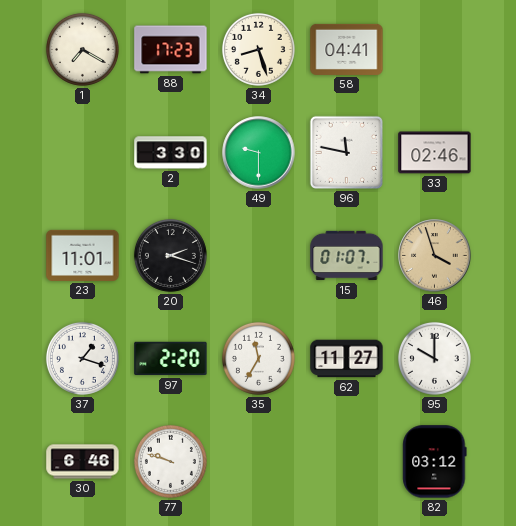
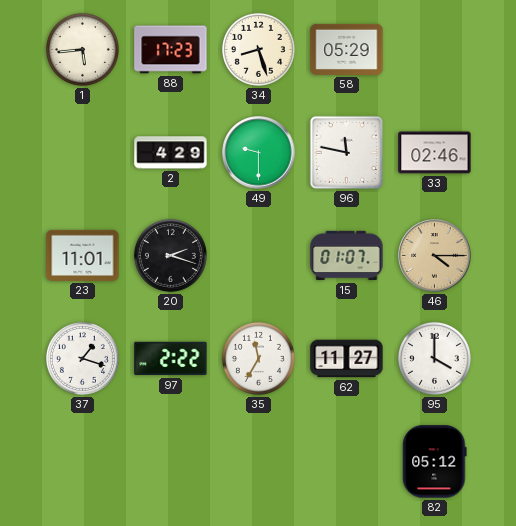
1: 7:20 -> 5:44
58: 04:41 -> 05:29
2: 3:30 -> 4:29
46: 3:57 -> 4:15
97: 2:20 -> 2:22
95: 10:00 -> 4:00
30: 6:46 -> none
77: 9:48 -> none
82: 03:12 -> 05:12
